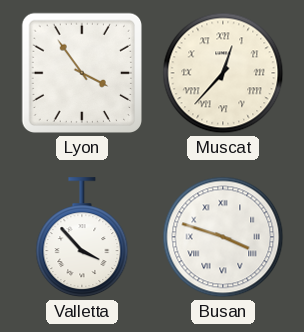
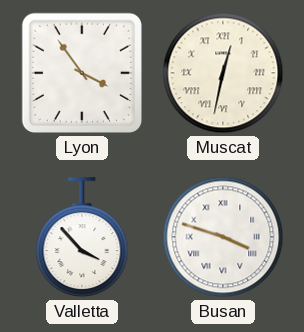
Muscat: 12:37 -> 12:32
